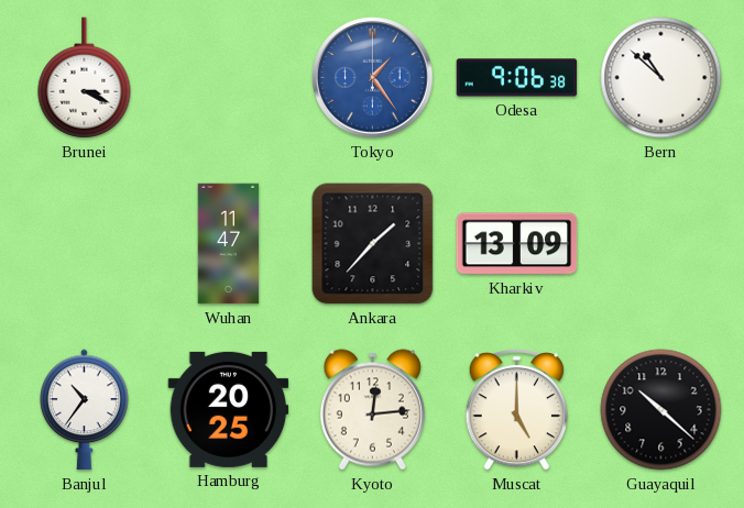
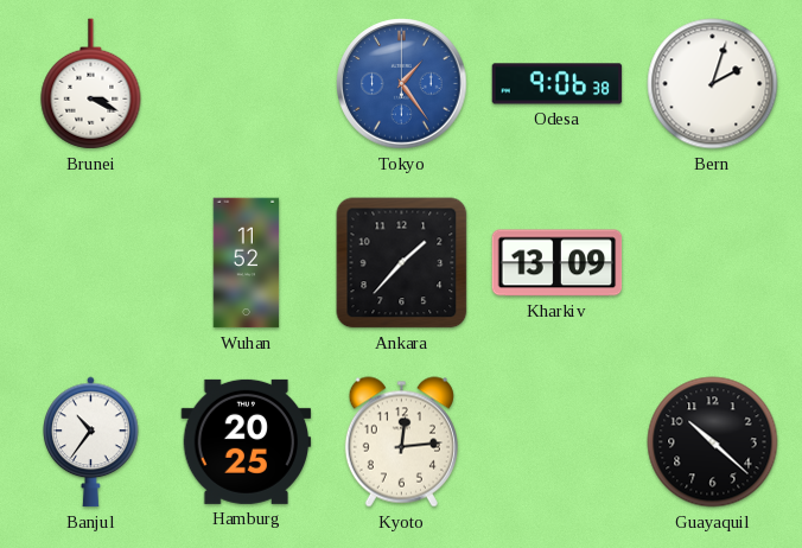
Bern: 10:52 -> 2:03
Wuhan: 11:47 -> 11:52
Muscat: 5:00 -> none
